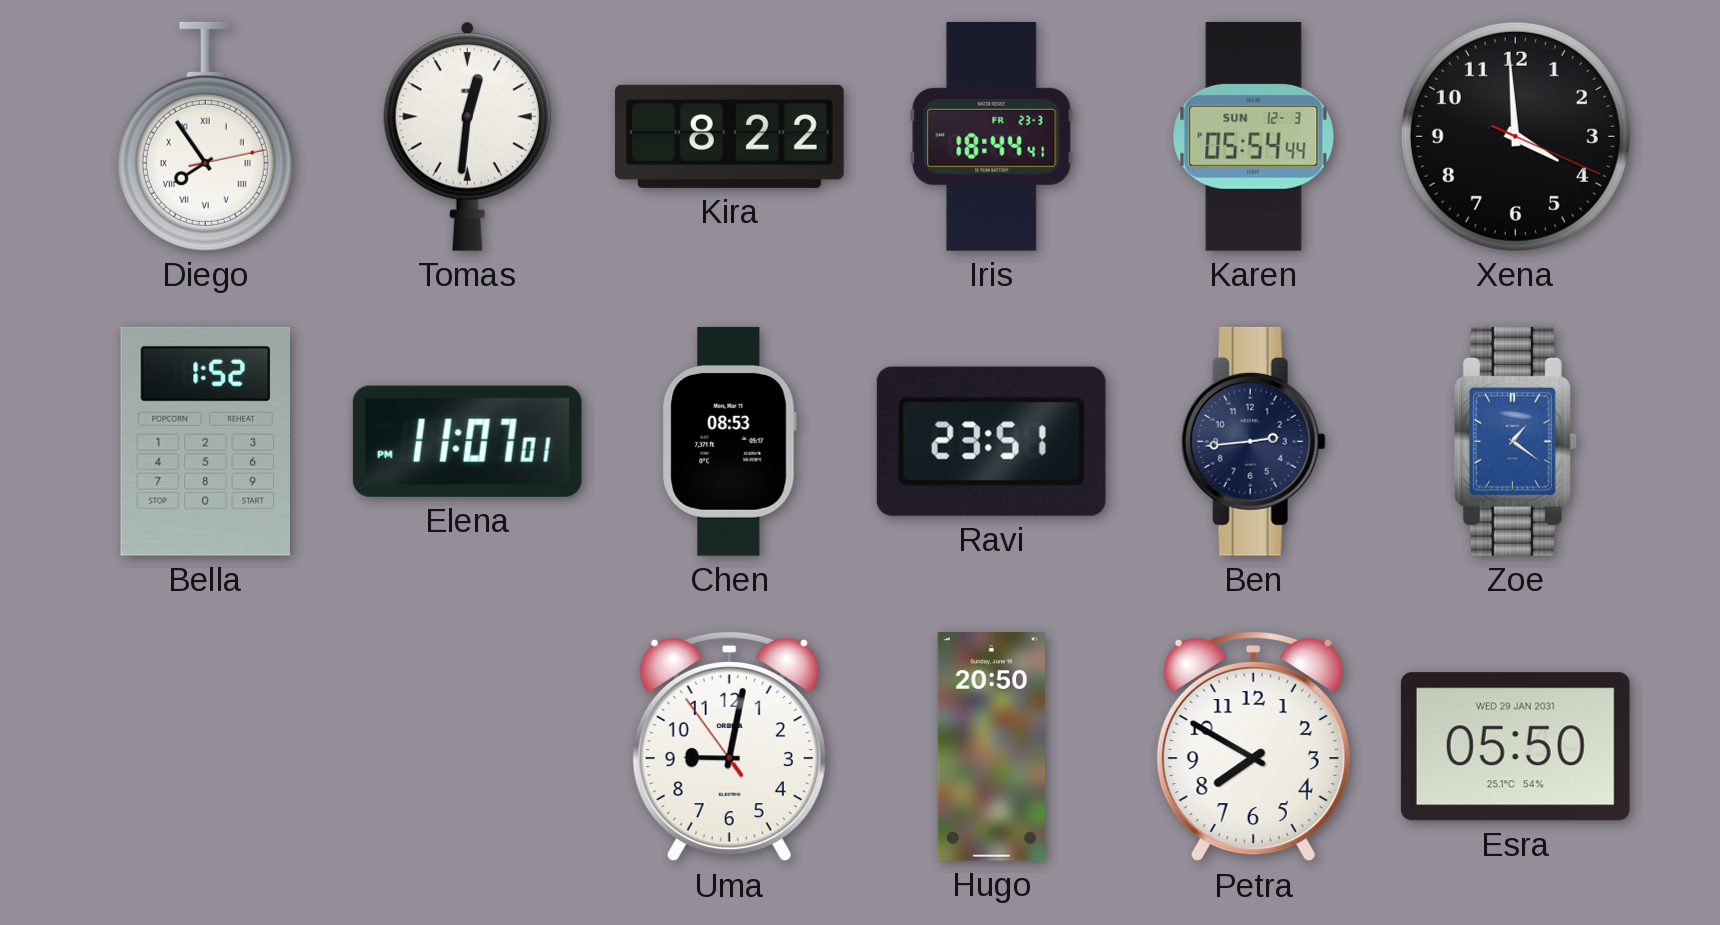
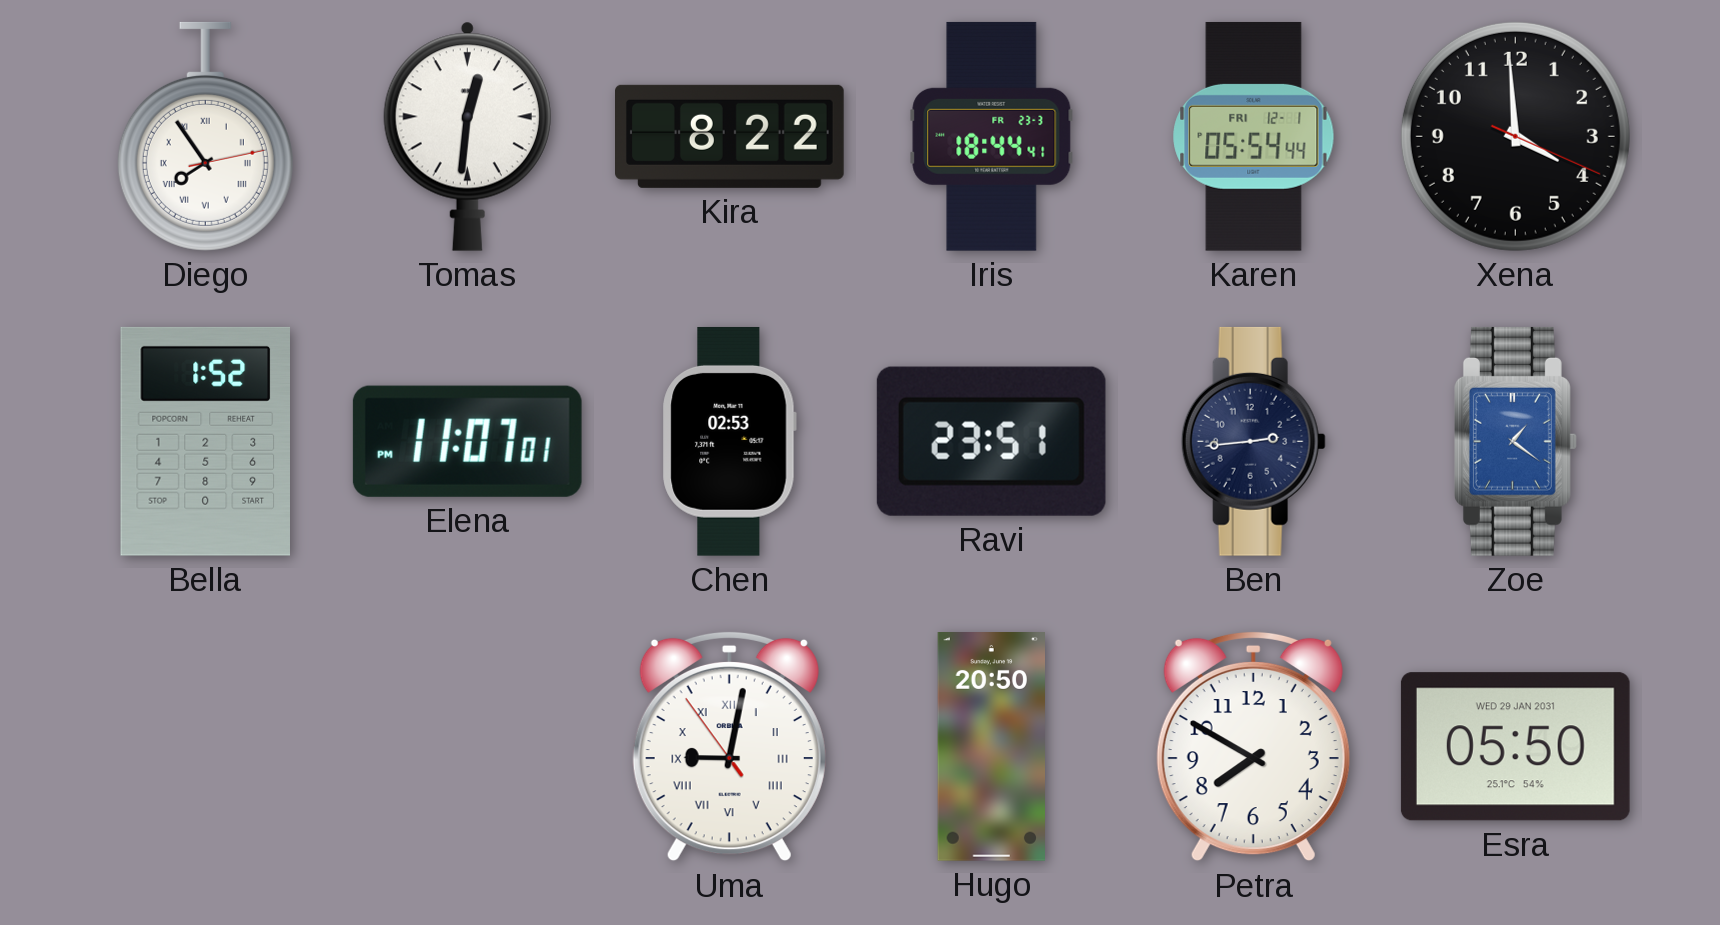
Karen date: SUN 12-3 -> FRI 12-1
Chen: 08:53 -> 02:53
Uma numerals: Arabic -> Roman
